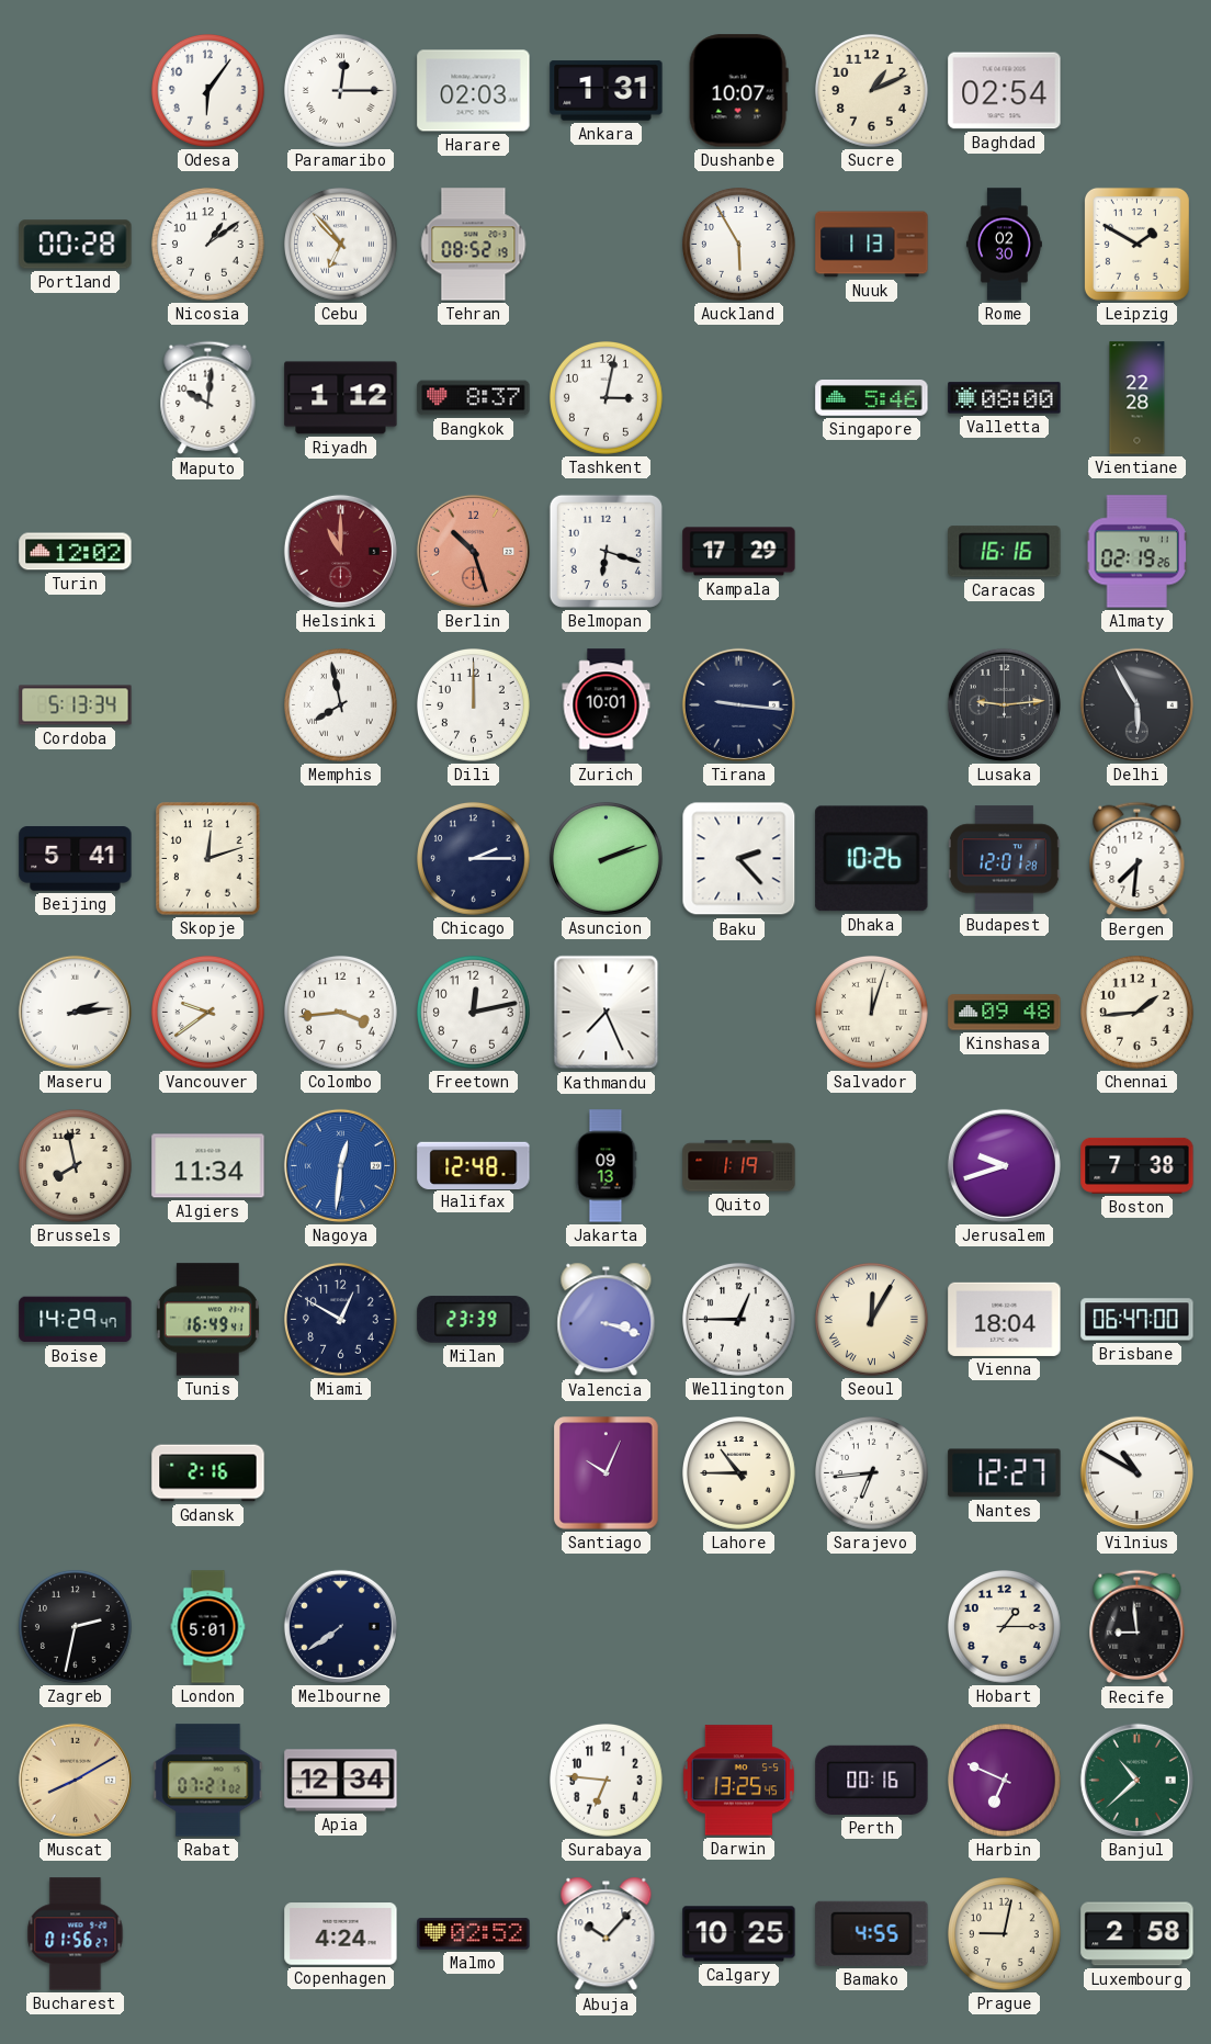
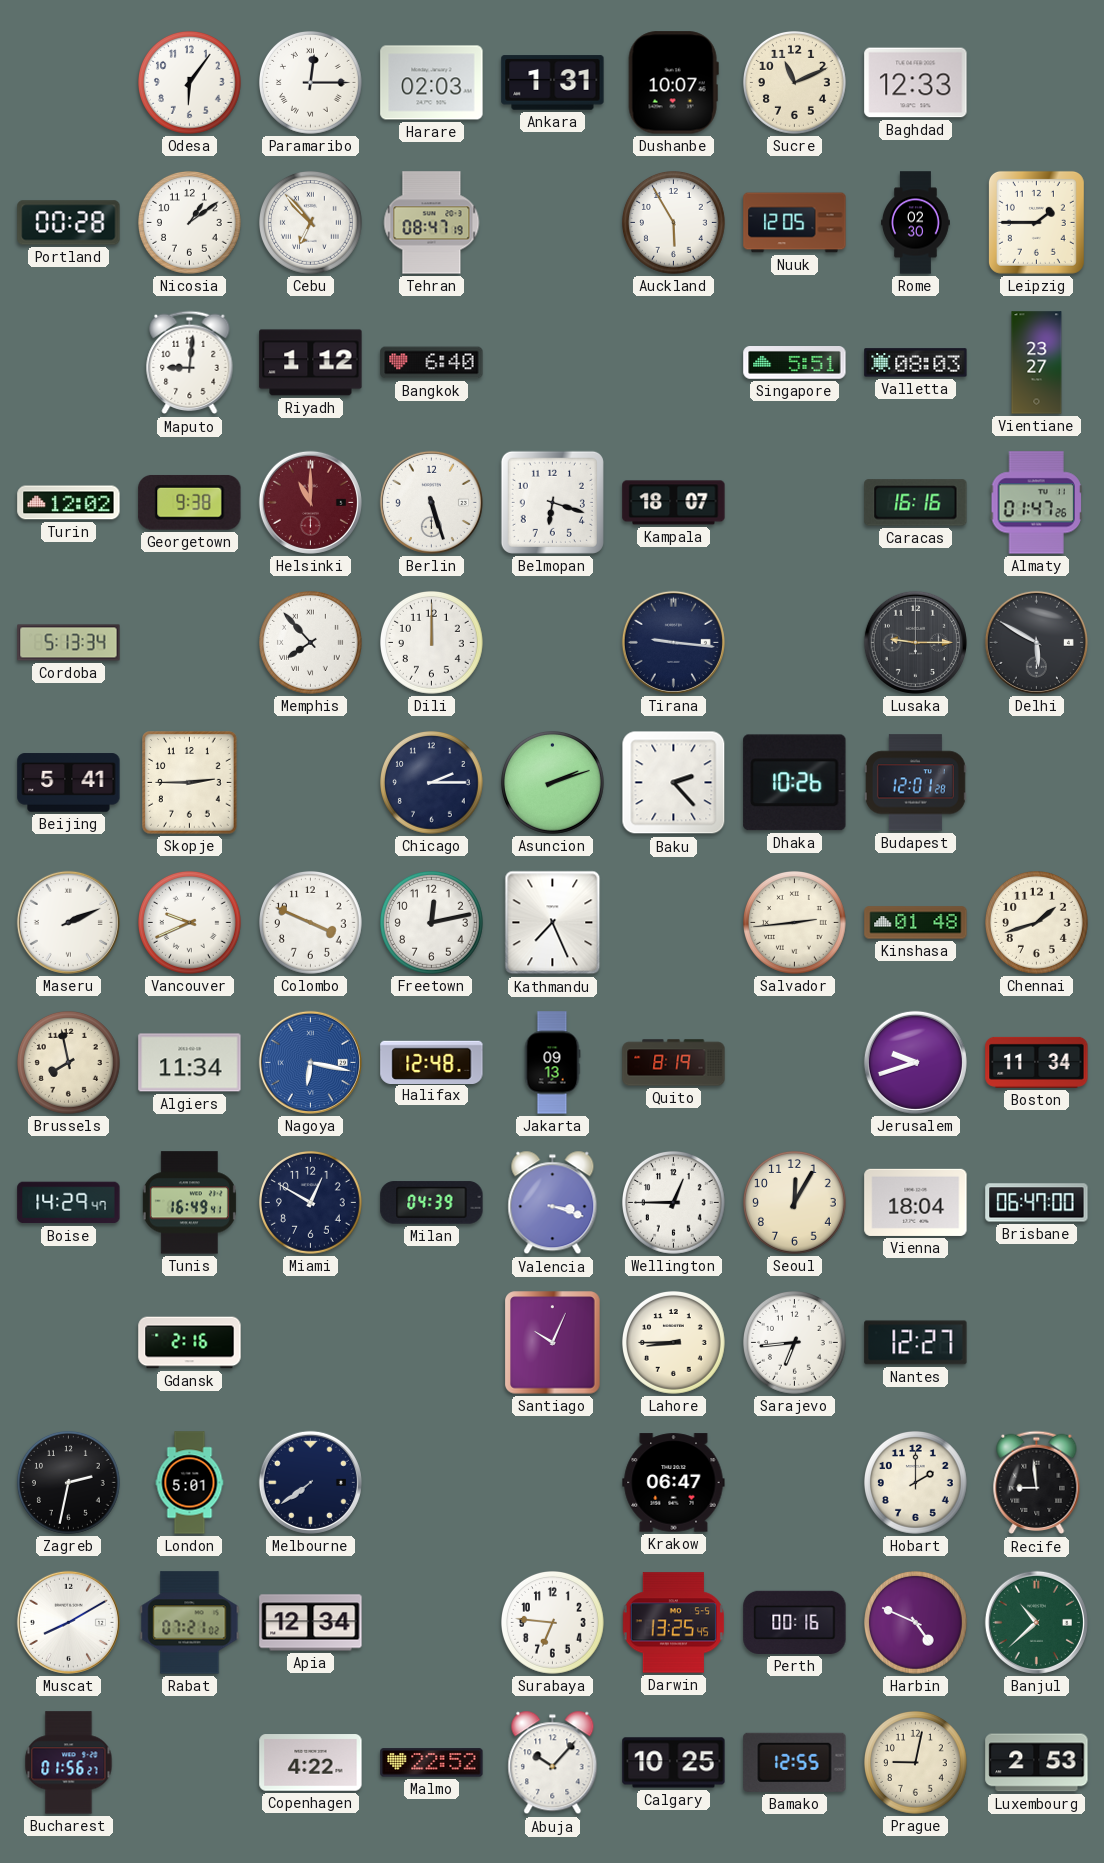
Sucre: 1:11 -> 11:11
Baghdad: 02:54 -> 12:33
Tehran: 08:52 -> 08:47
Nuuk: 1:13 -> 12:05
Leipzig: 1:50 -> 1:45
Maputo: 10:01 -> 9:01
Bangkok: 8:37 -> 6:40
Tashkent: 3:02 -> none
Singapore: 5:46 -> 5:51
Valletta: 08:00 -> 08:03
Vientiane: 22:28 -> 23:27
Georgetown: none -> 9:38
Berlin: 10:27 -> 5:27
Berlin dial: salmon -> white
Kampala: 17:29 -> 18:07
Almaty: 02:19 -> 01:47
Memphis: 7:58 -> 7:53
Zurich: 10:01 -> none
Lusaka: 9:14 -> 9:15
Delhi: 5:55 -> 5:50
Skopje: 12:12 -> 2:45
Bergen: 7:31 -> none
Maseru: 2:14 -> 2:11
Vancouver: 9:39 -> 9:41
Colombo: 3:44 -> 3:49
Salvador: 12:03 -> 2:44
Kinshasa: 09:48 -> 01:48
Chennai: 1:44 -> 1:42
Nagoya: 12:31 -> 6:17
Quito: 1:19 -> 8:19
Boston: 7:38 -> 11:34
Milan: 23:39 -> 04:39
Seoul numerals: Roman -> Arabic
Lahore: 10:45 -> 8:45
Vilnius: 10:50 -> none
Krakow: none -> 06:47
Hobart: 1:15 -> 2:00
Muscat dial: champagne -> white
Harbin: 6:49 -> 4:49
Copenhagen: 4:24 -> 4:22
Malmo: 02:52 -> 22:52
Bamako: 4:55 -> 12:55
Luxembourg: 2:58 -> 2:53
